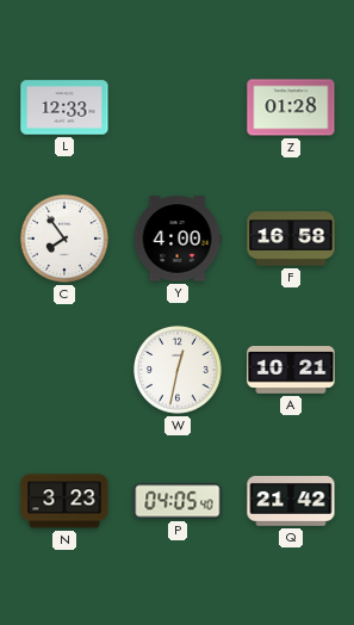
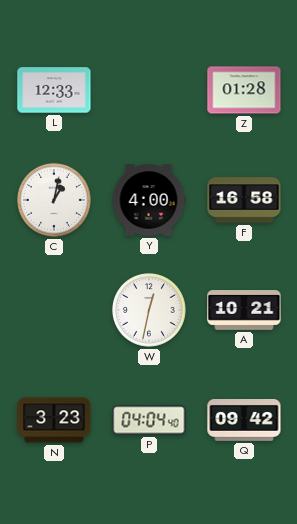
C: 7:54 -> 1:02
P: 04:05 -> 04:04
Q: 21:42 -> 09:42
